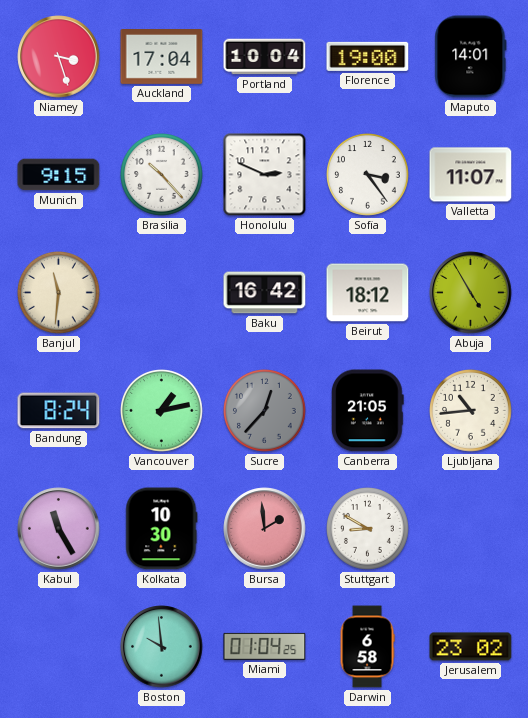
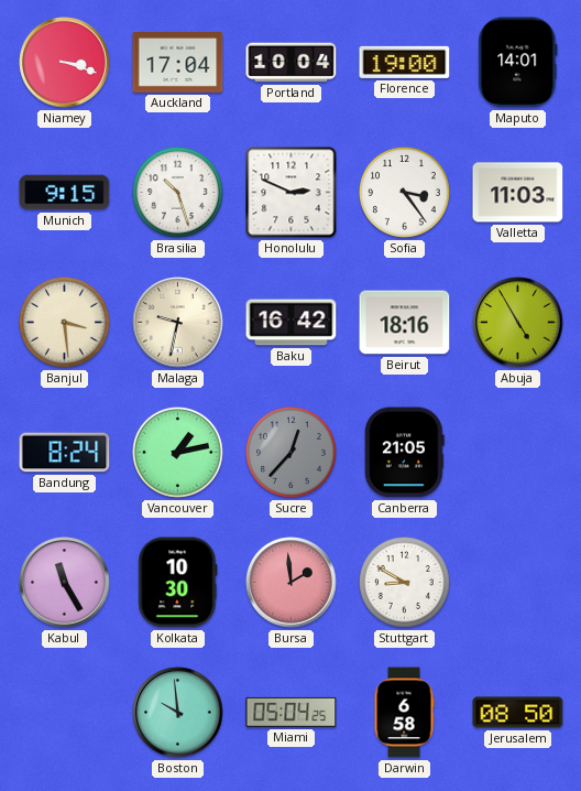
Niamey: 3:27 -> 3:18
Brasilia: 10:23 -> 10:27
Valletta: 11:07 -> 11:03
Banjul: 11:31 -> 3:29
Malaga: none -> 9:32
Beirut: 18:12 -> 18:16
Ljubljana: 10:44 -> none
Miami: 01:04 -> 05:04
Jerusalem: 23:02 -> 08:50
